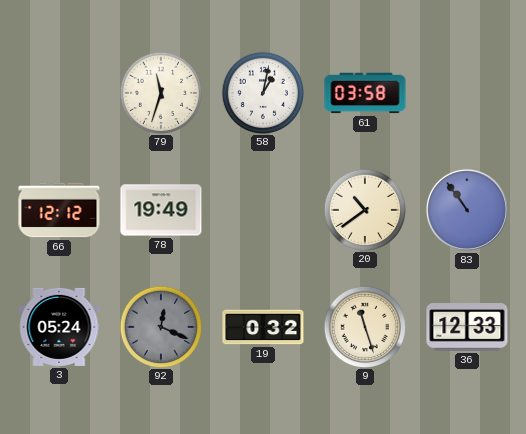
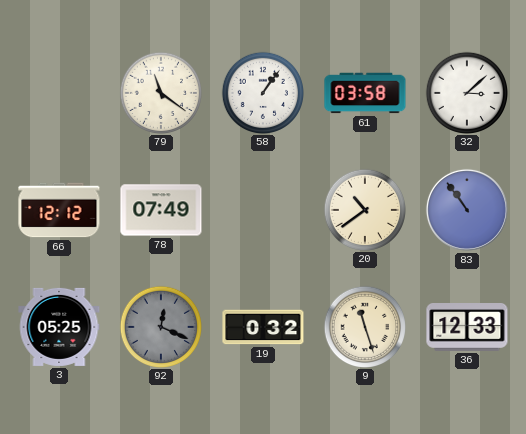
79: 11:33 -> 11:21
58: 1:02 -> 1:06
32: none -> 3:08
78: 19:49 -> 07:49
3: 05:24 -> 05:25
